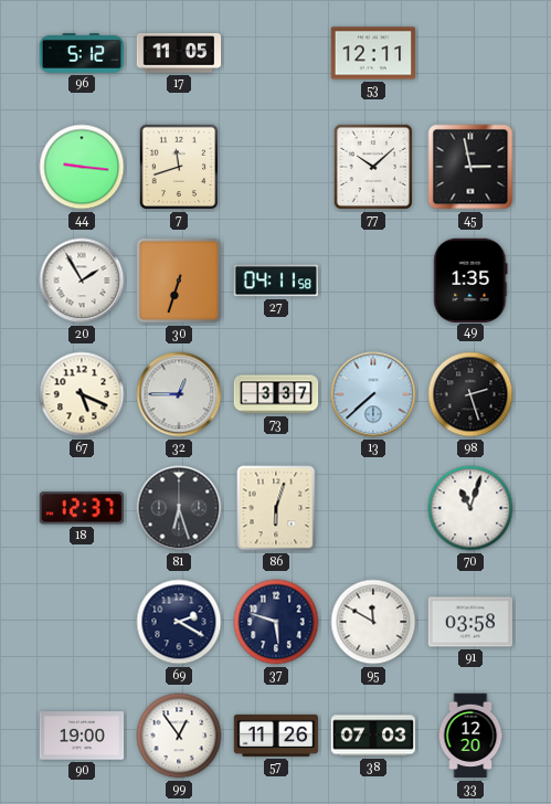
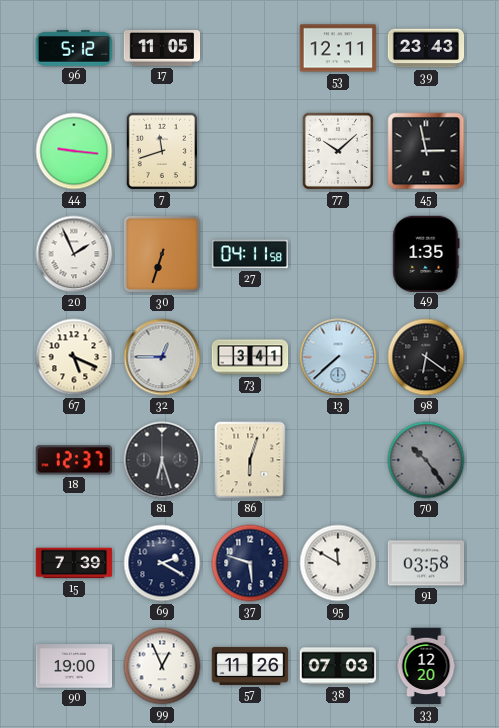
39: none -> 23:43
20: 1:55 -> 1:56
73: 3:37 -> 3:41
98: 2:27 -> 6:21
70: 11:03 -> 10:24
70 dial: white -> grey
15: none -> 7:39
99: 12:54 -> 12:56
